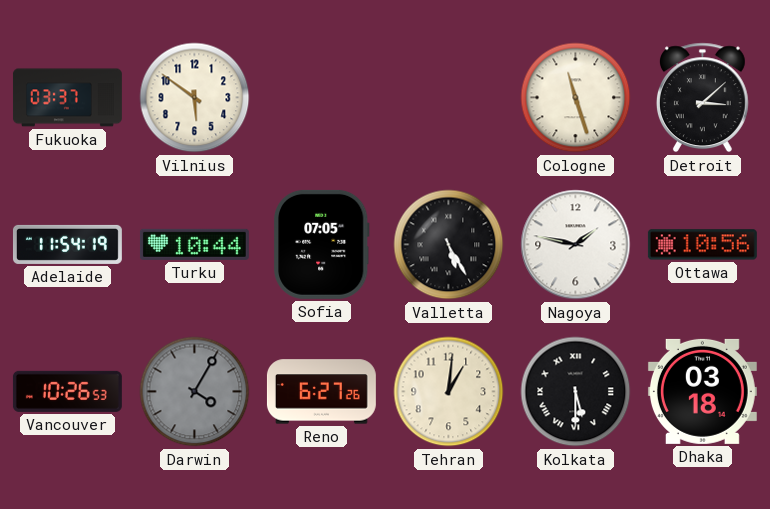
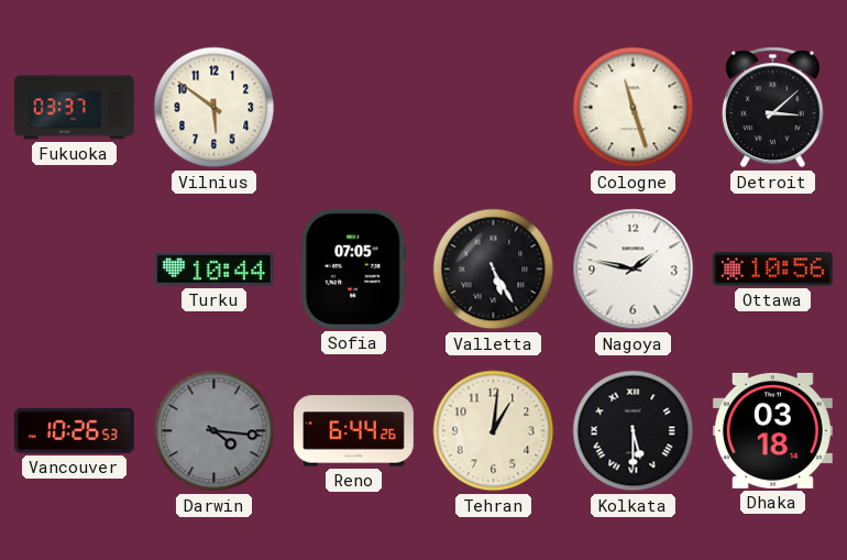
Adelaide: 11:54 -> none
Darwin: 4:05 -> 4:16
Reno: 6:27 -> 6:44
